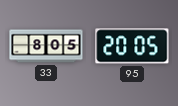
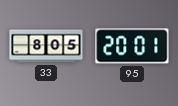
95: 20:05 -> 20:01
